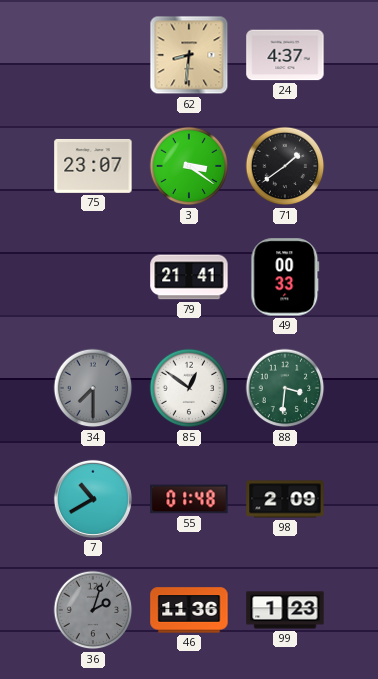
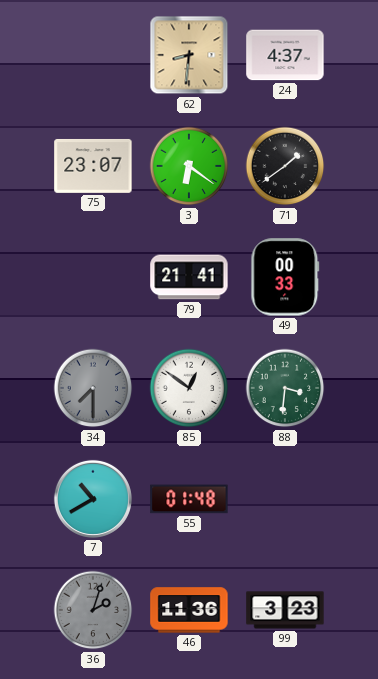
3: 3:21 -> 6:21
98: 2:09 -> none
99: 1:23 -> 3:23
